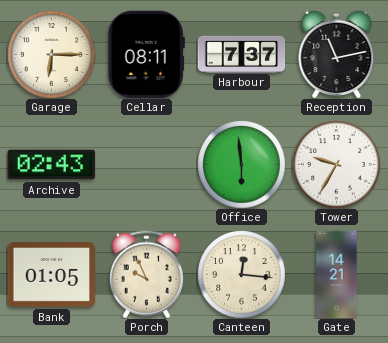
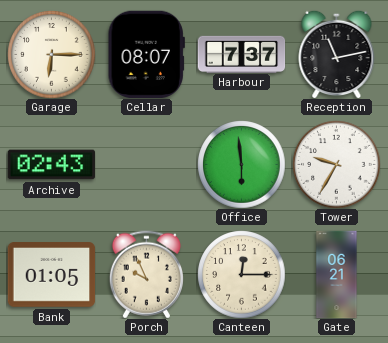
Cellar: 08:11 -> 08:07
Canteen: 12:16 -> 12:15
Gate: 14:21 -> 06:21
